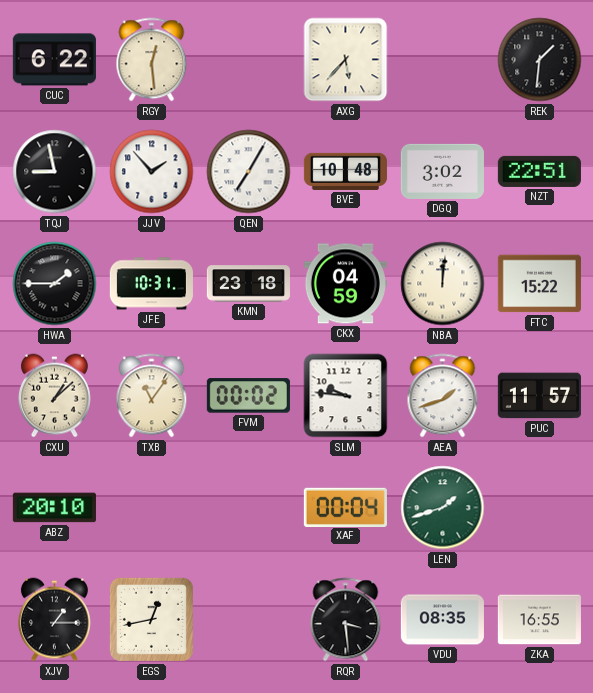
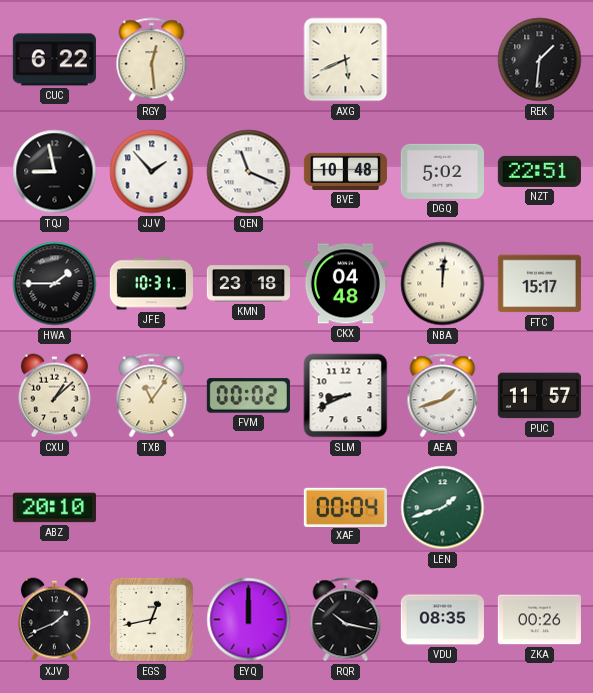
AXG: 5:37 -> 5:41
QEN: 7:05 -> 11:19
DGQ: 3:02 -> 5:02
CKX: 04:59 -> 04:48
FTC: 15:22 -> 15:17
SLM: 9:46 -> 8:41
XJV: 1:15 -> 1:41
EYQ: none -> 12:00
RQR: 3:29 -> 10:17
ZKA: 16:55 -> 00:26
